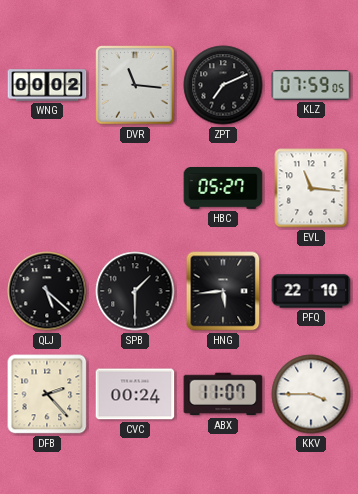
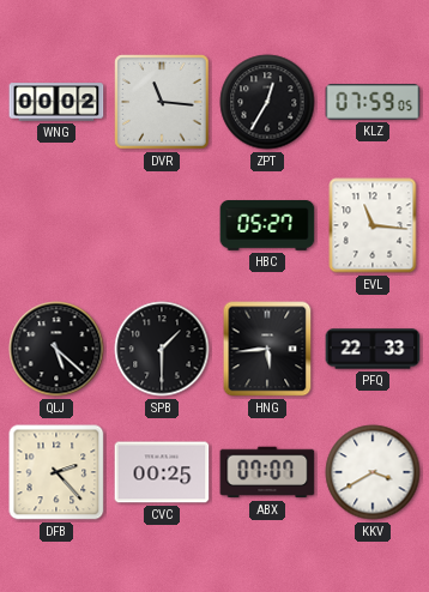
ZPT: 7:11 -> 12:35
PFQ: 22:10 -> 22:33
CVC: 00:24 -> 00:25
ABX: 11:07 -> 07:07
KKV: 3:45 -> 3:40
